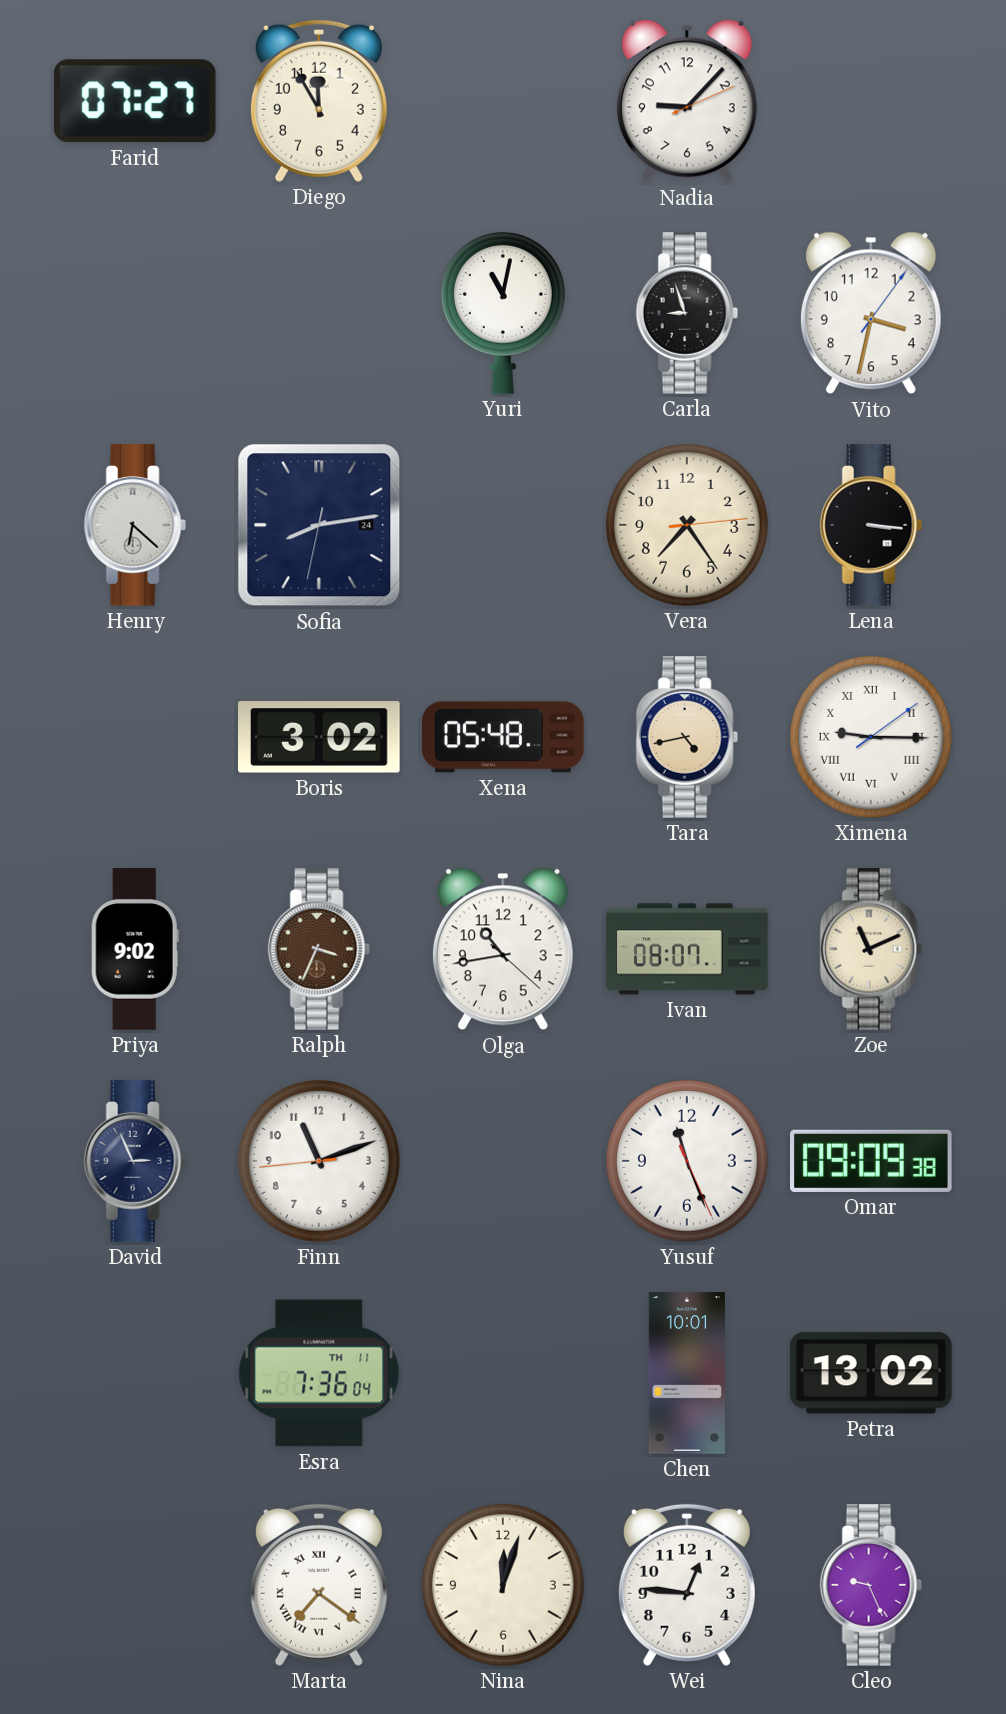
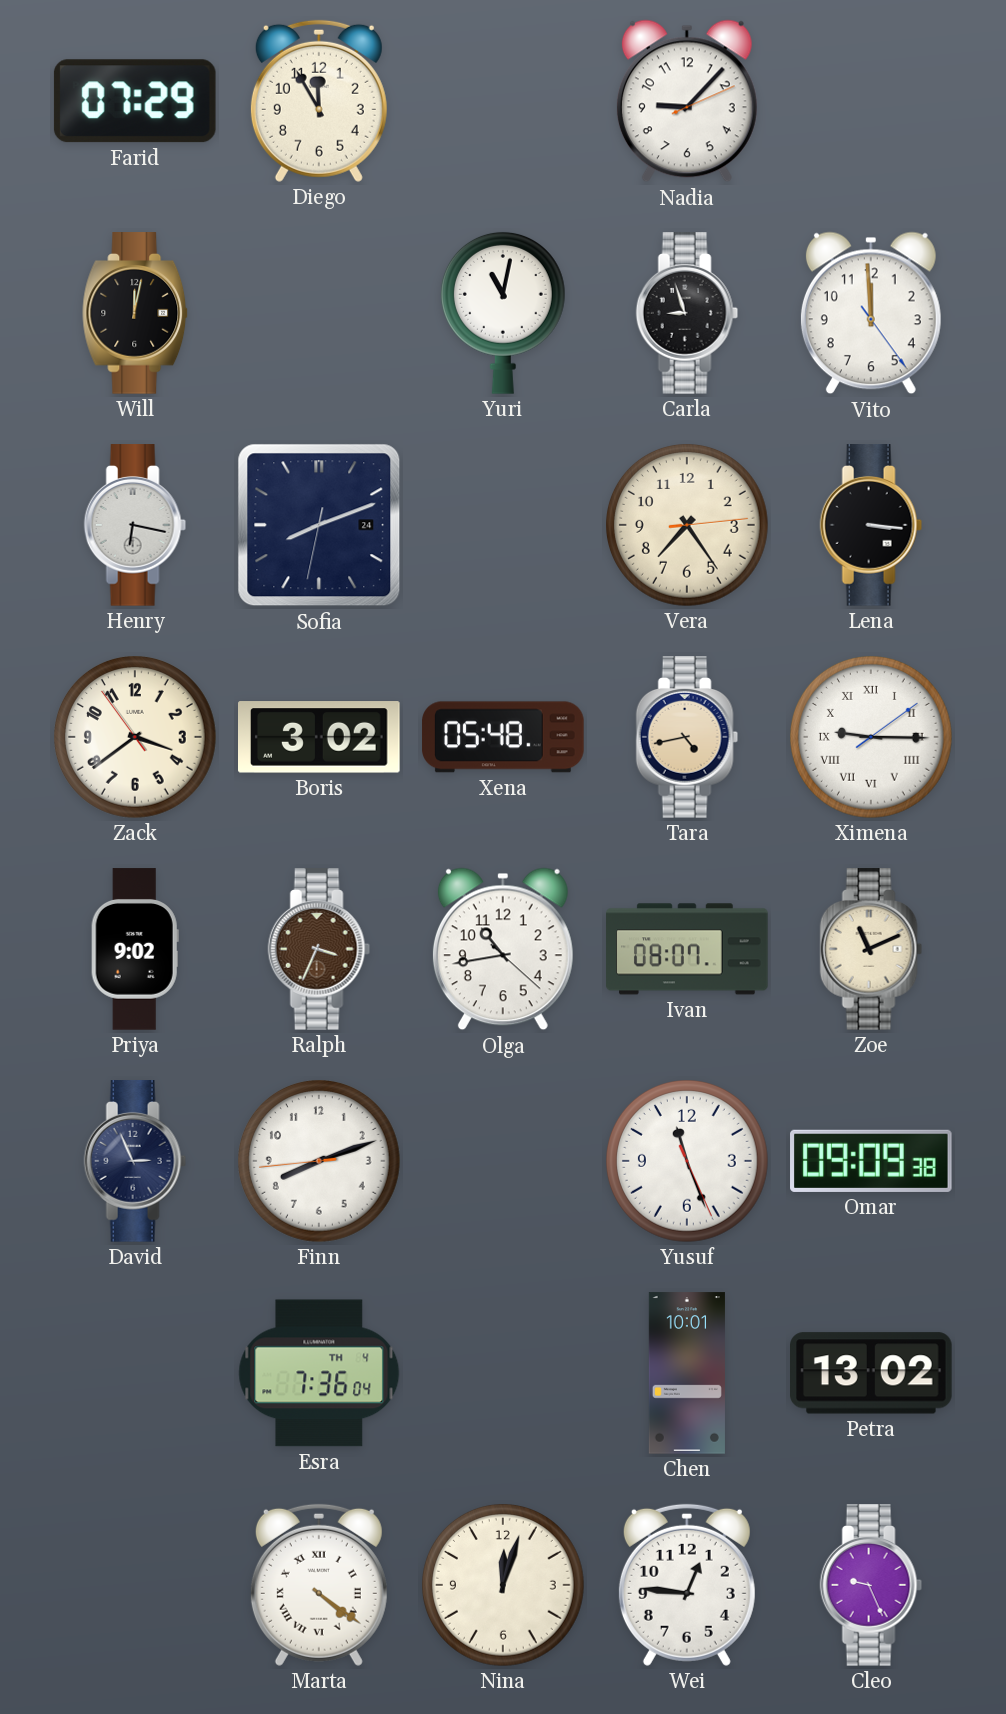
Farid: 07:27 -> 07:29
Will: none -> 12:02
Vito: 3:32 -> 11:59
Henry: 6:22 -> 6:17
Sofia: 8:13 -> 8:11
Zack: none -> 3:38
Finn: 11:11 -> 8:11
Esra date: TH 11 -> TH 4
Marta: 7:21 -> 4:21
